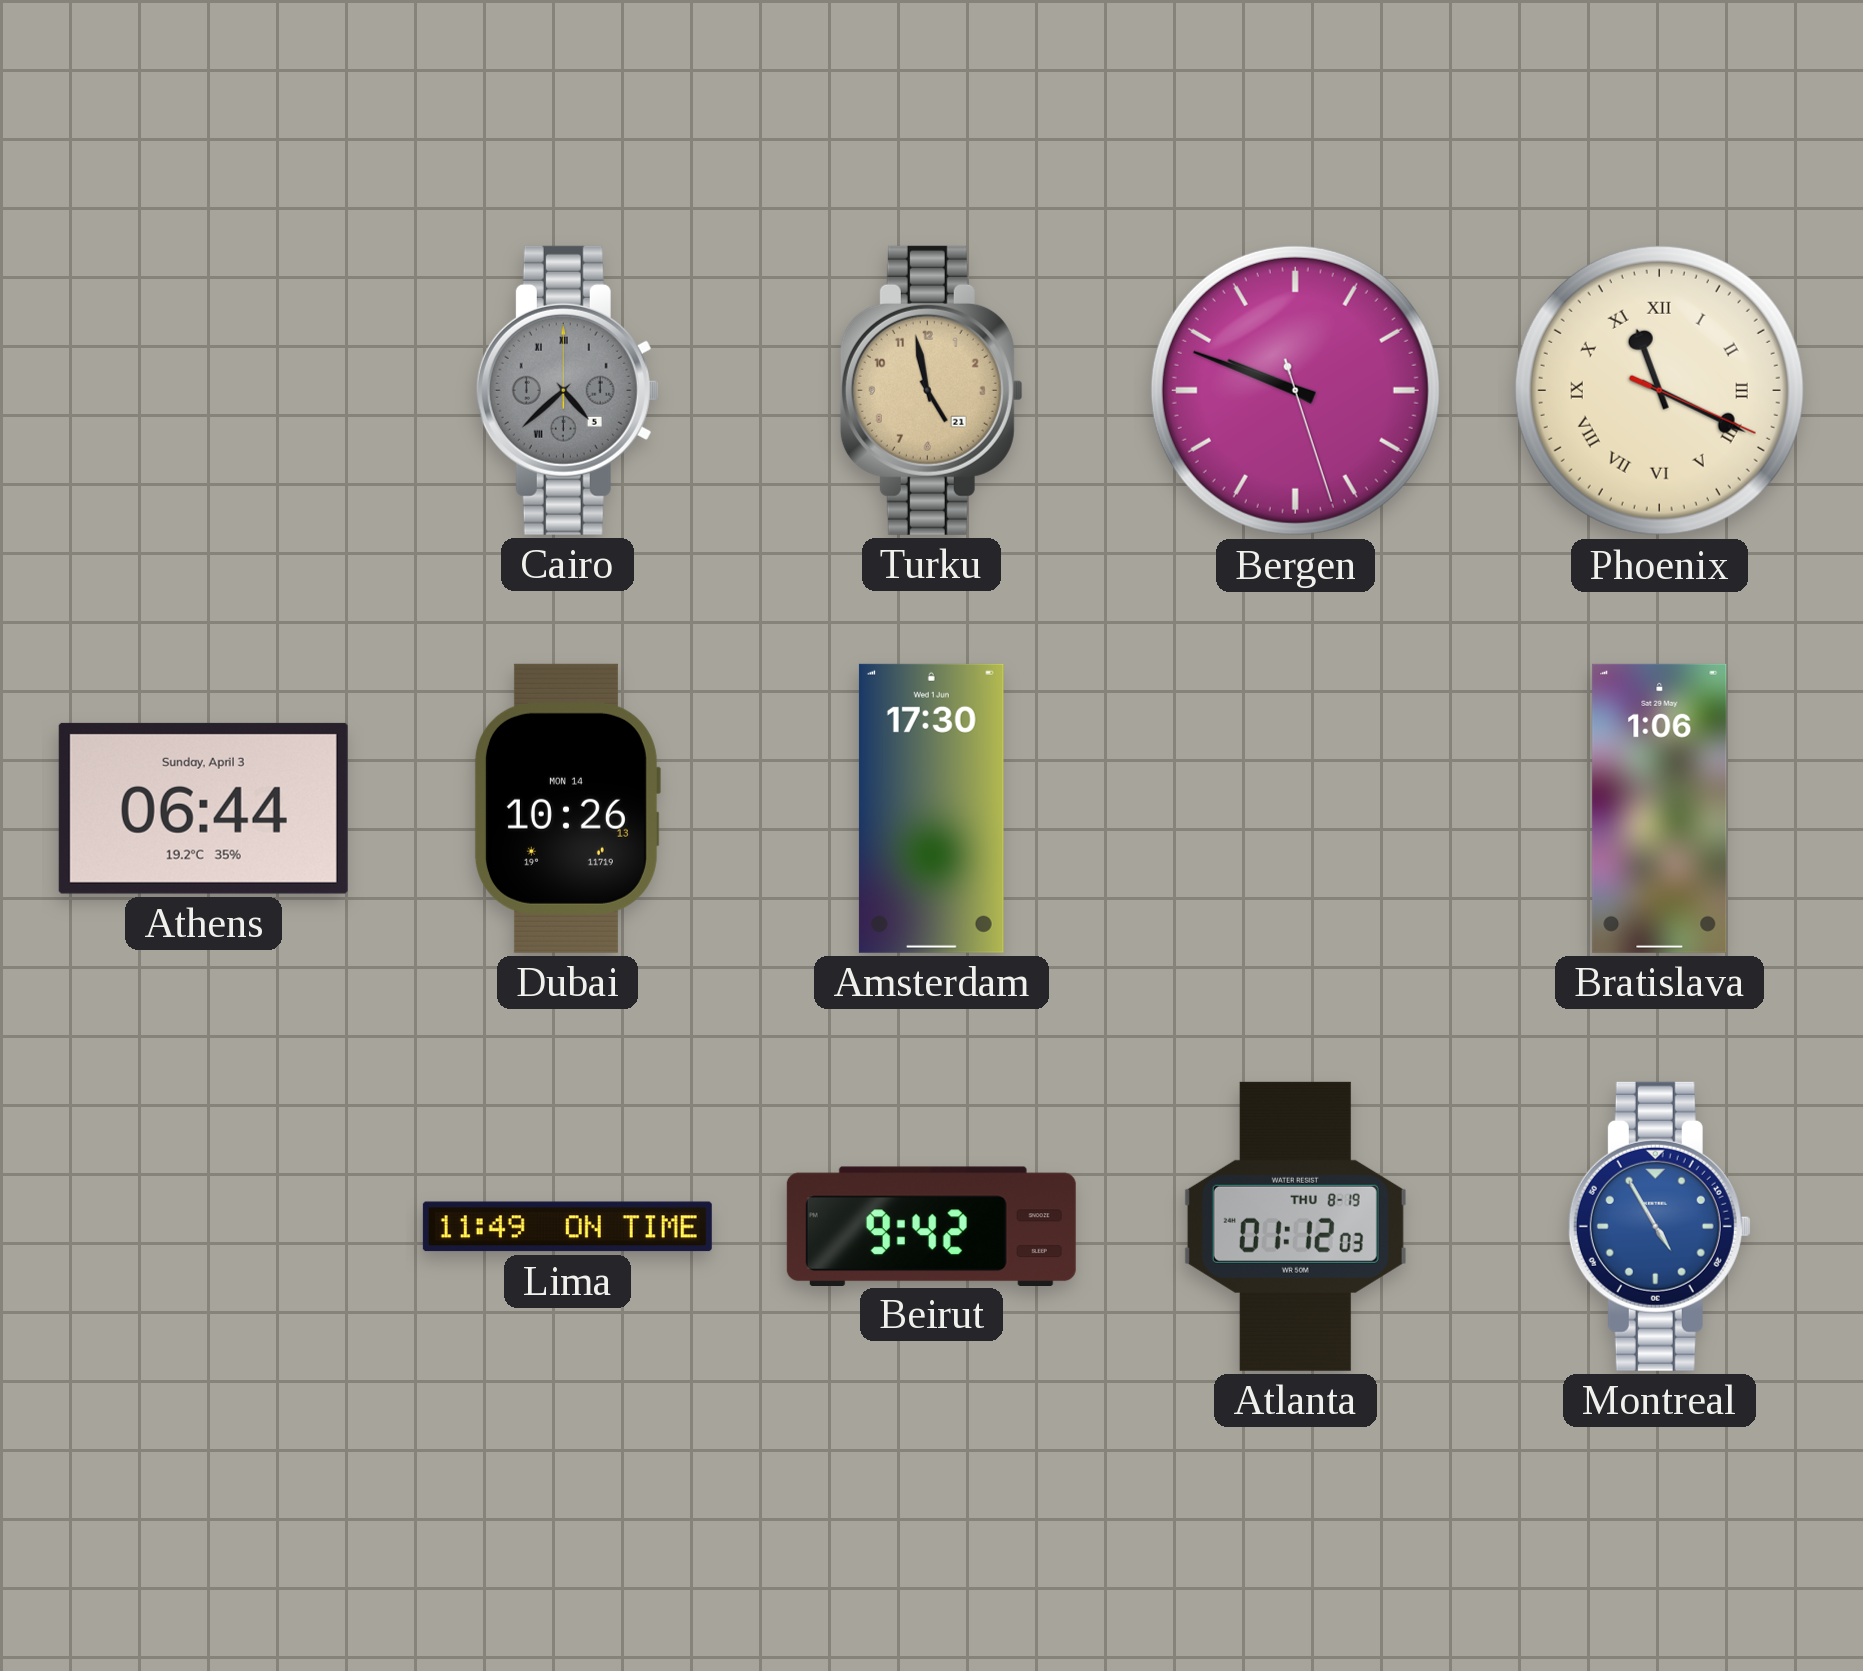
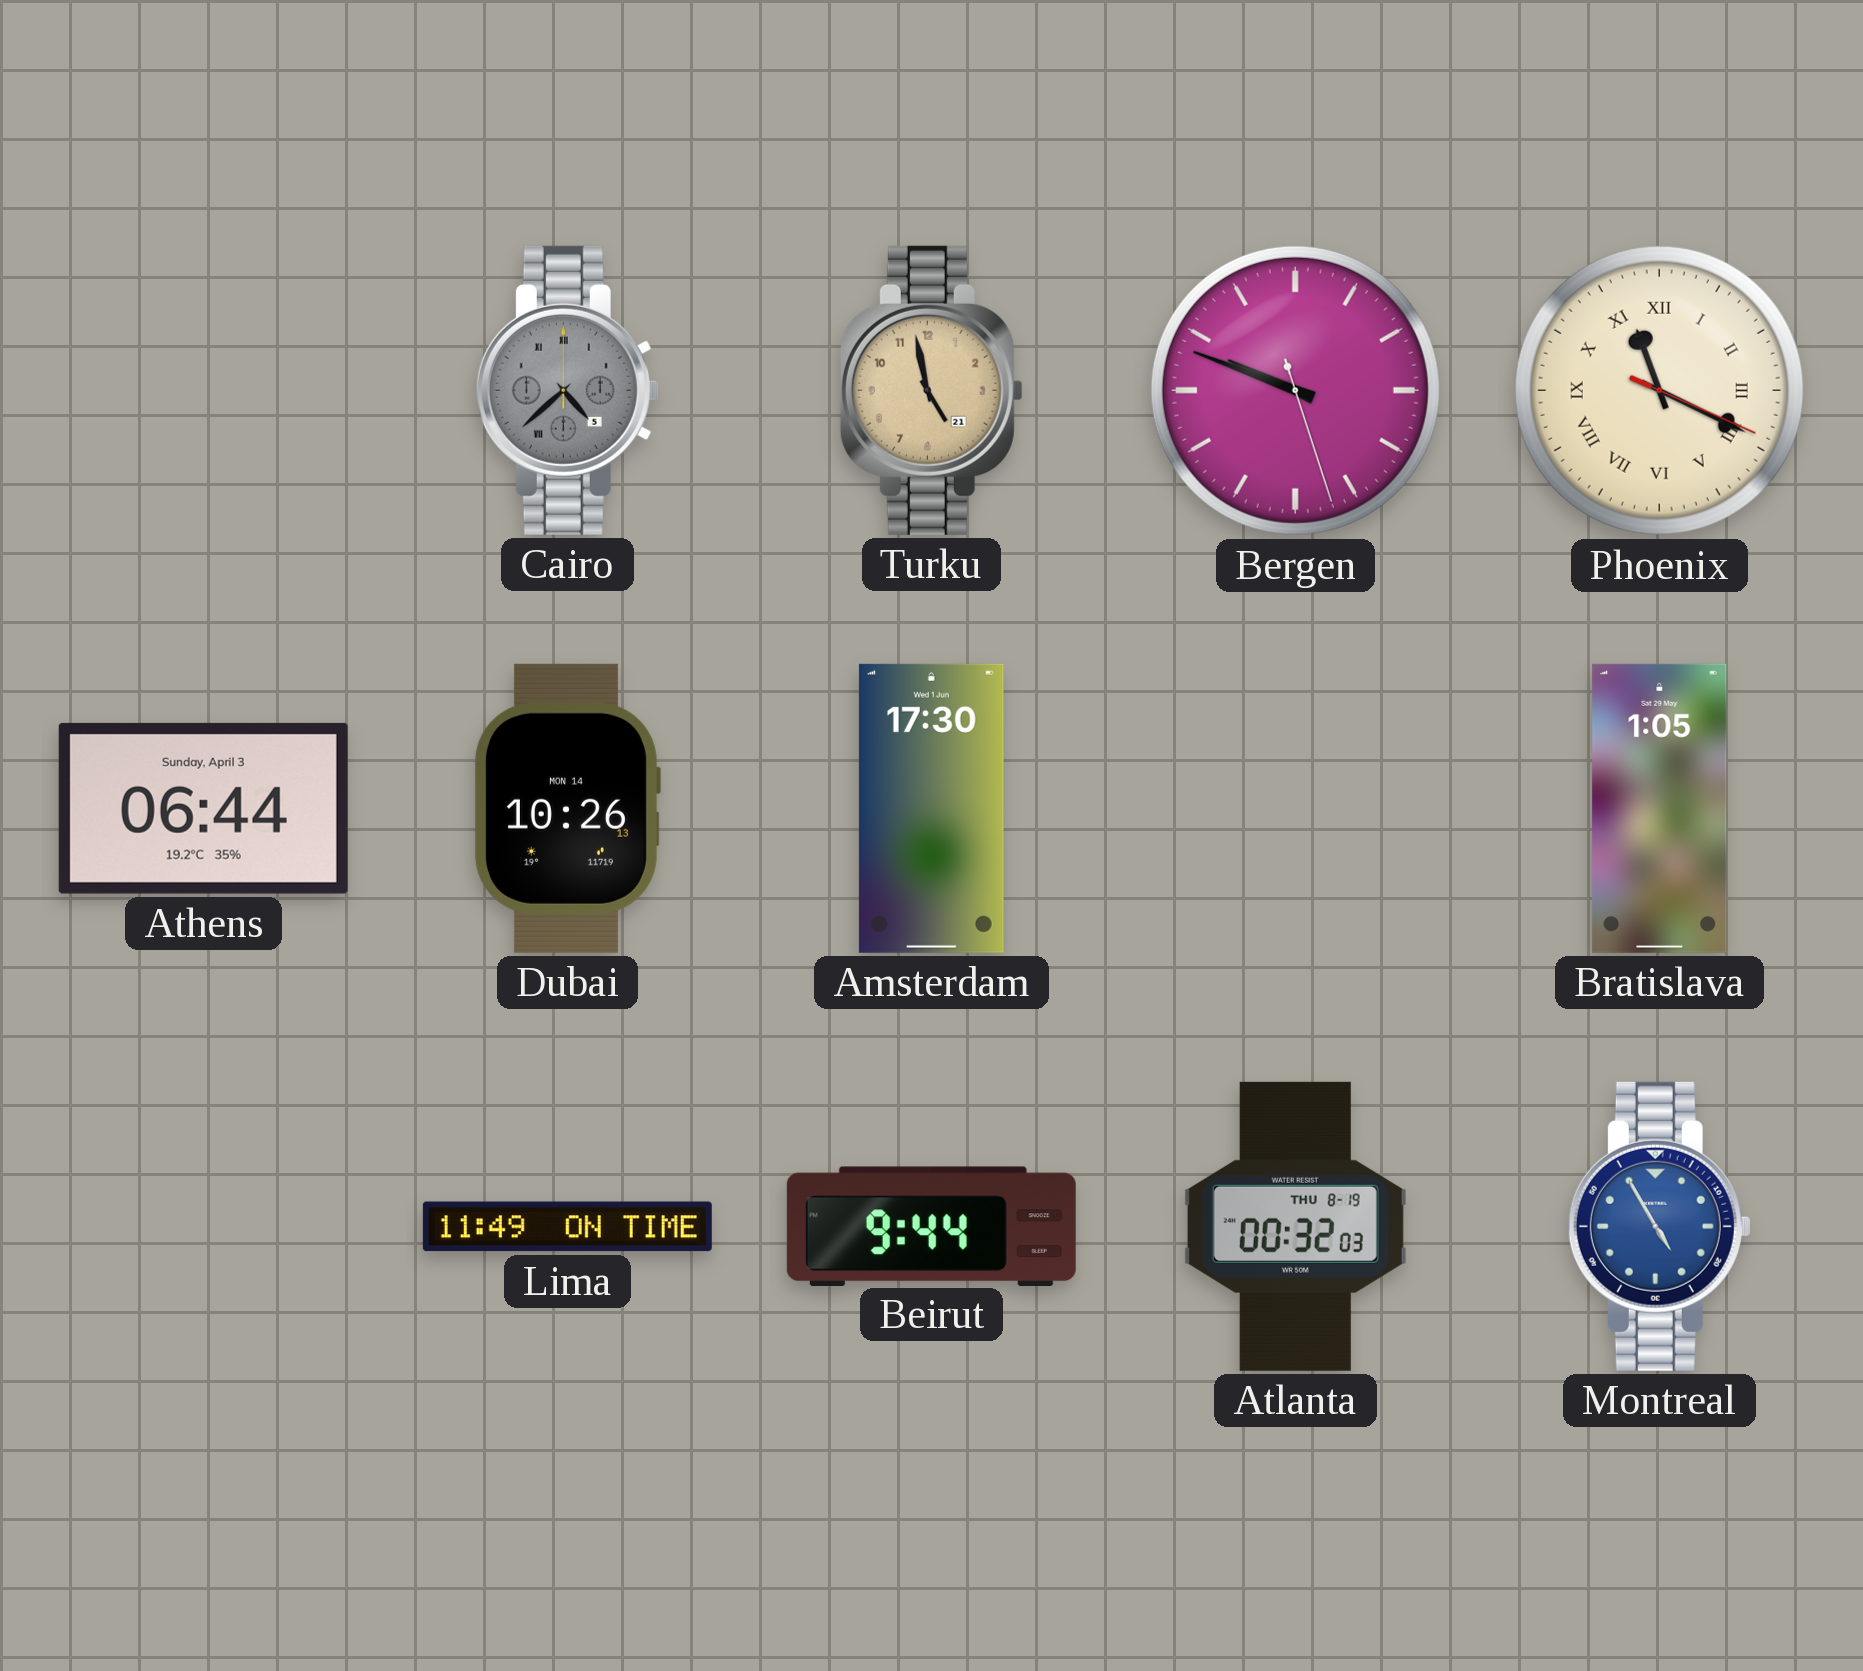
Bratislava: 1:06 -> 1:05
Beirut: 9:42 -> 9:44
Atlanta: 01:12 -> 00:32
